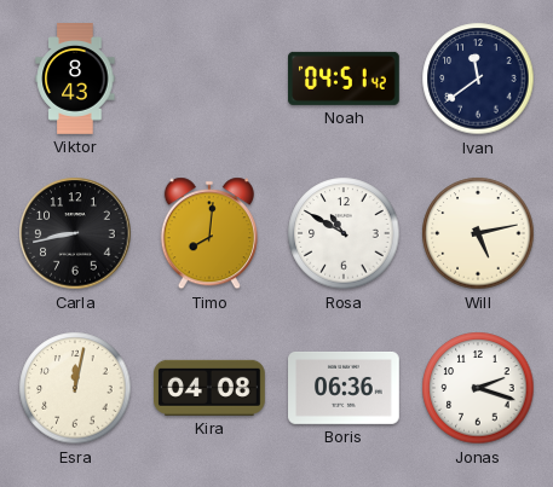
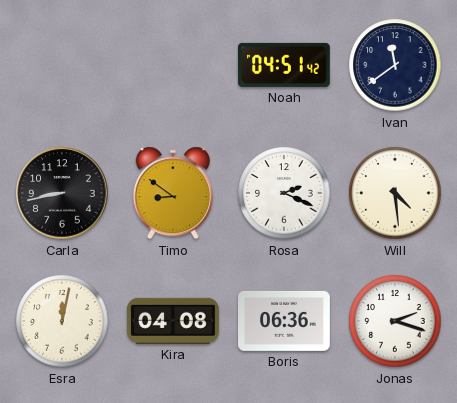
Viktor: 8:43 -> none
Timo: 8:01 -> 8:51
Rosa: 10:50 -> 2:19
Will: 5:13 -> 4:29
